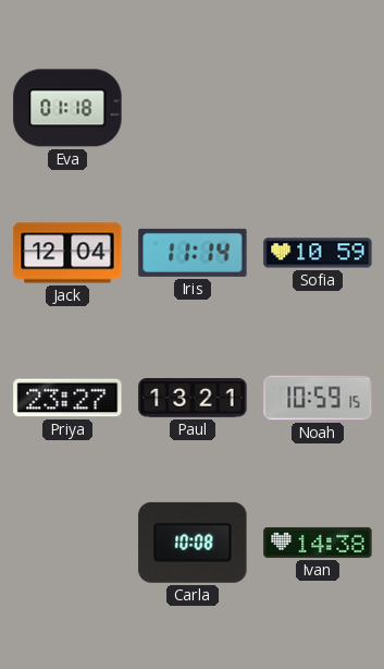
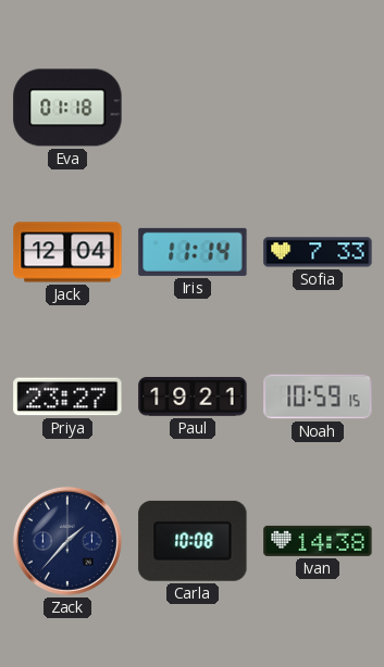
Sofia: 10:59 -> 7:33
Paul: 13:21 -> 19:21
Zack: none -> 1:37
